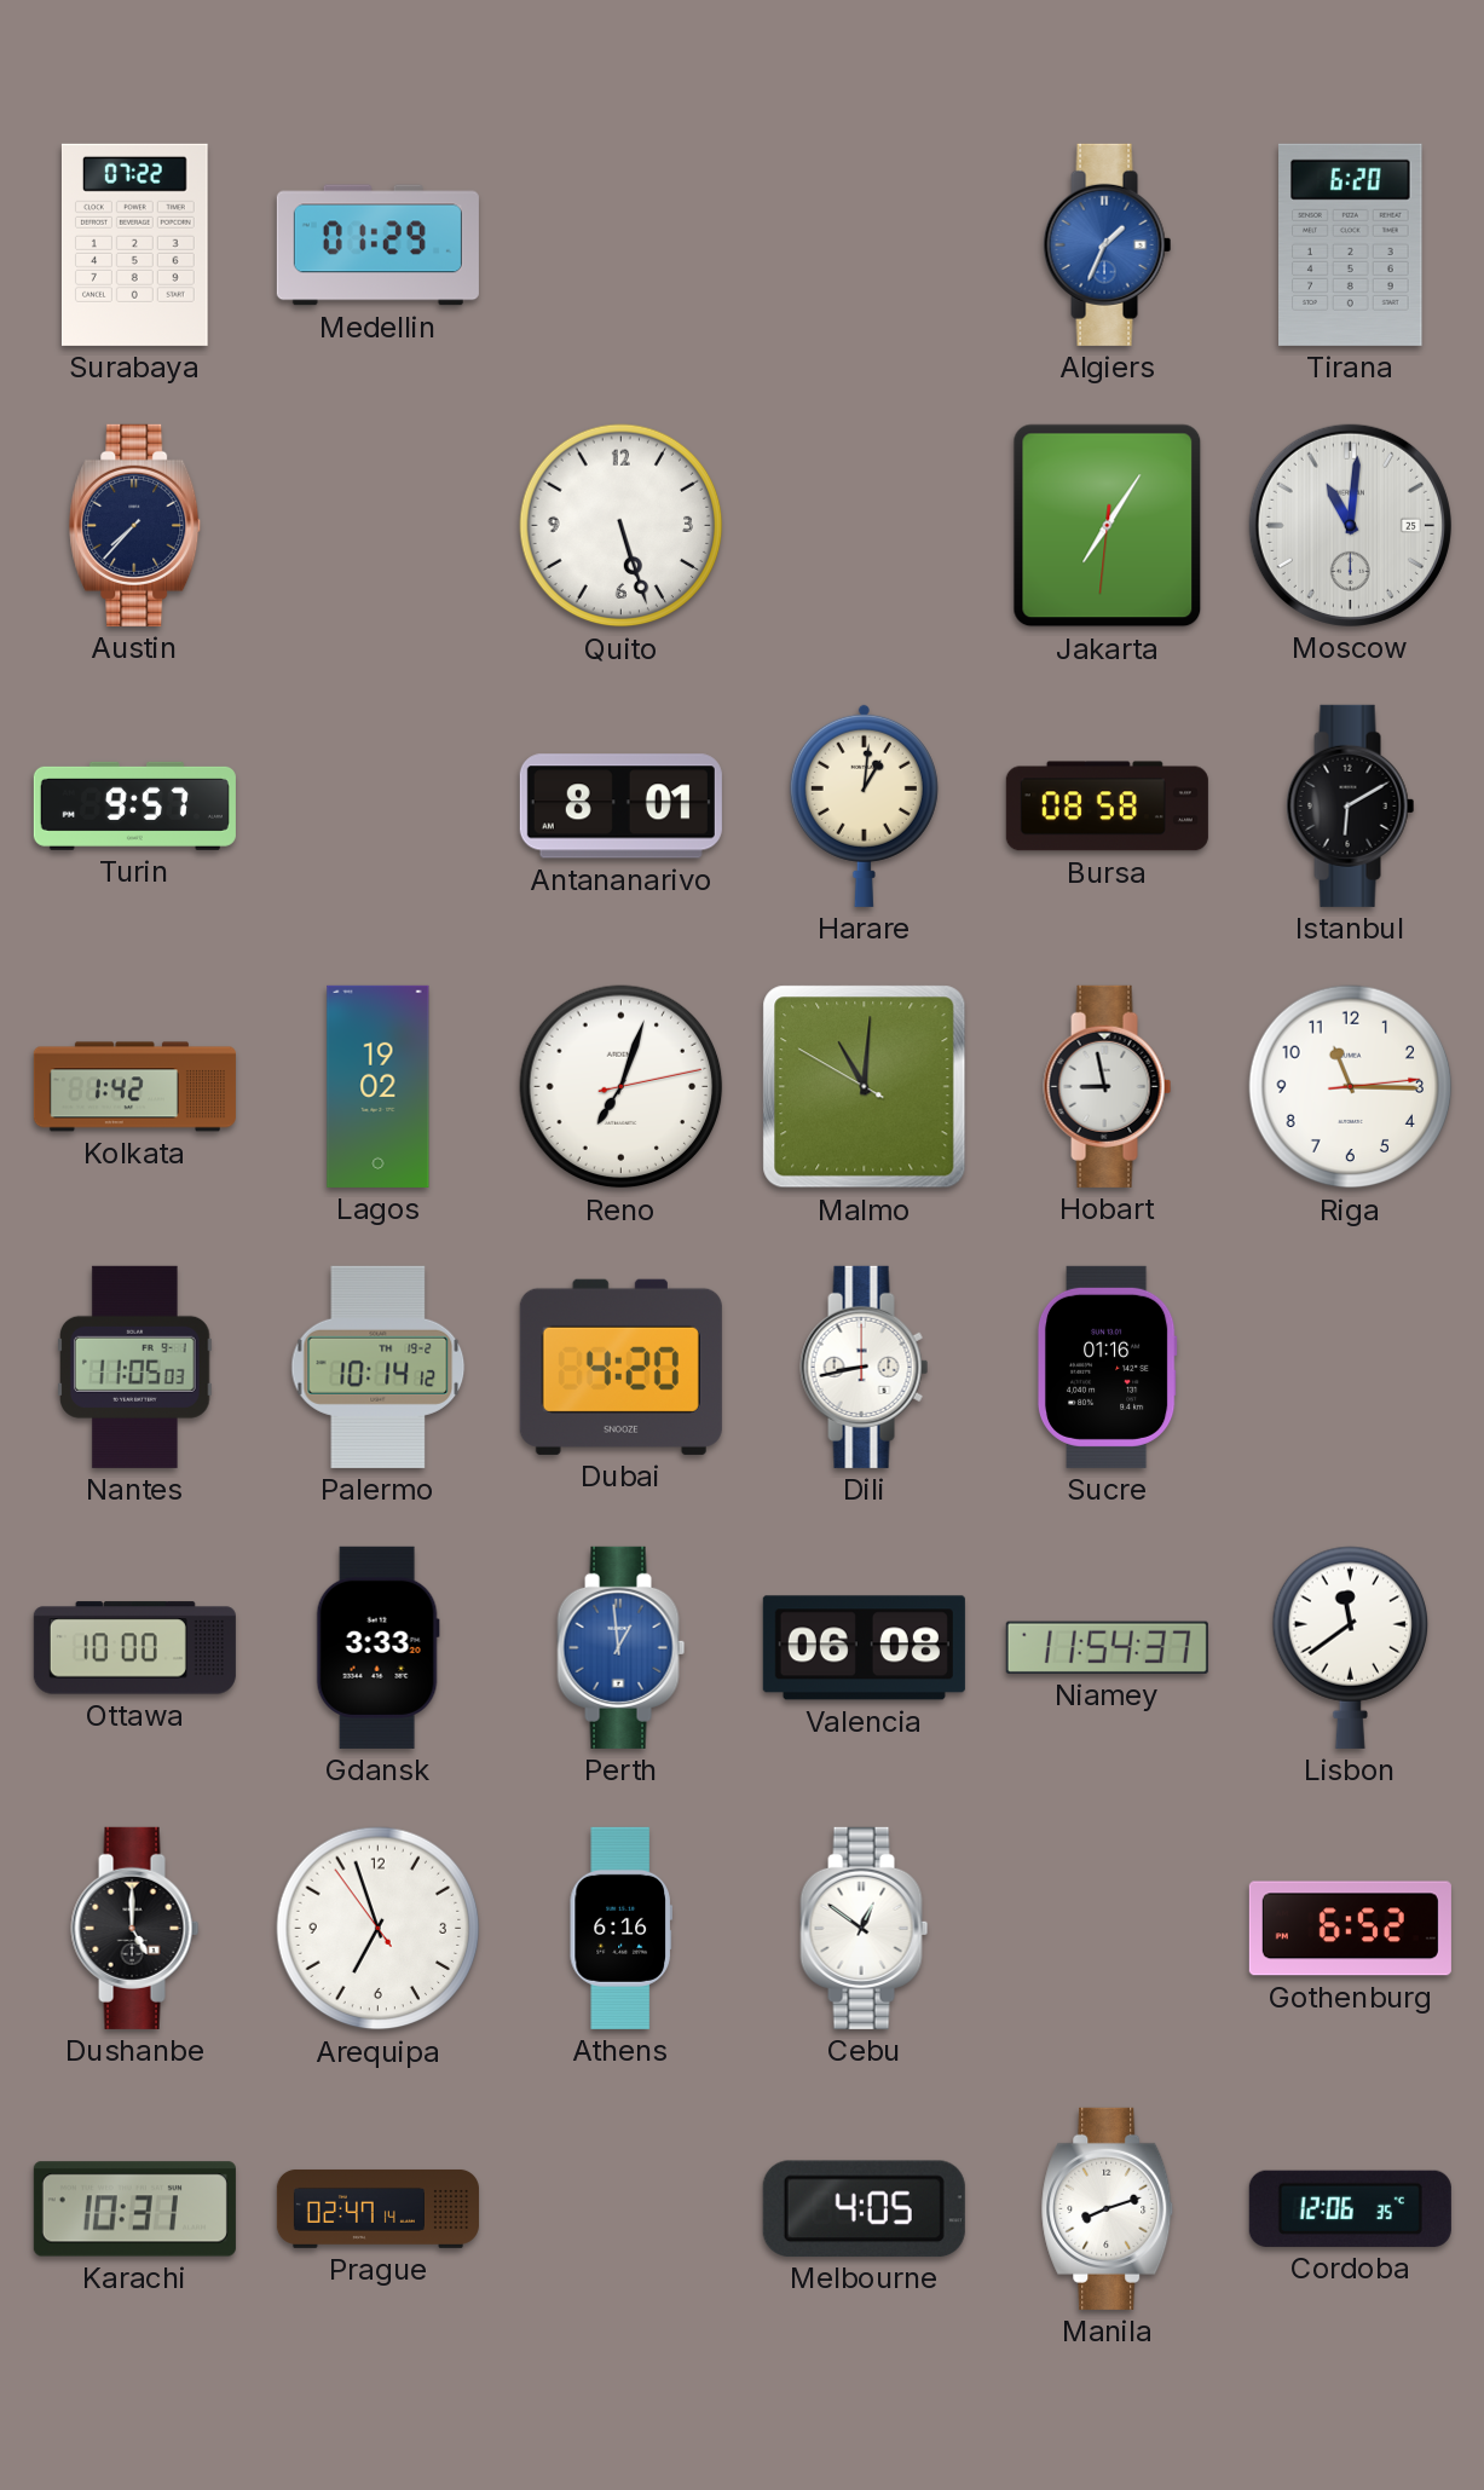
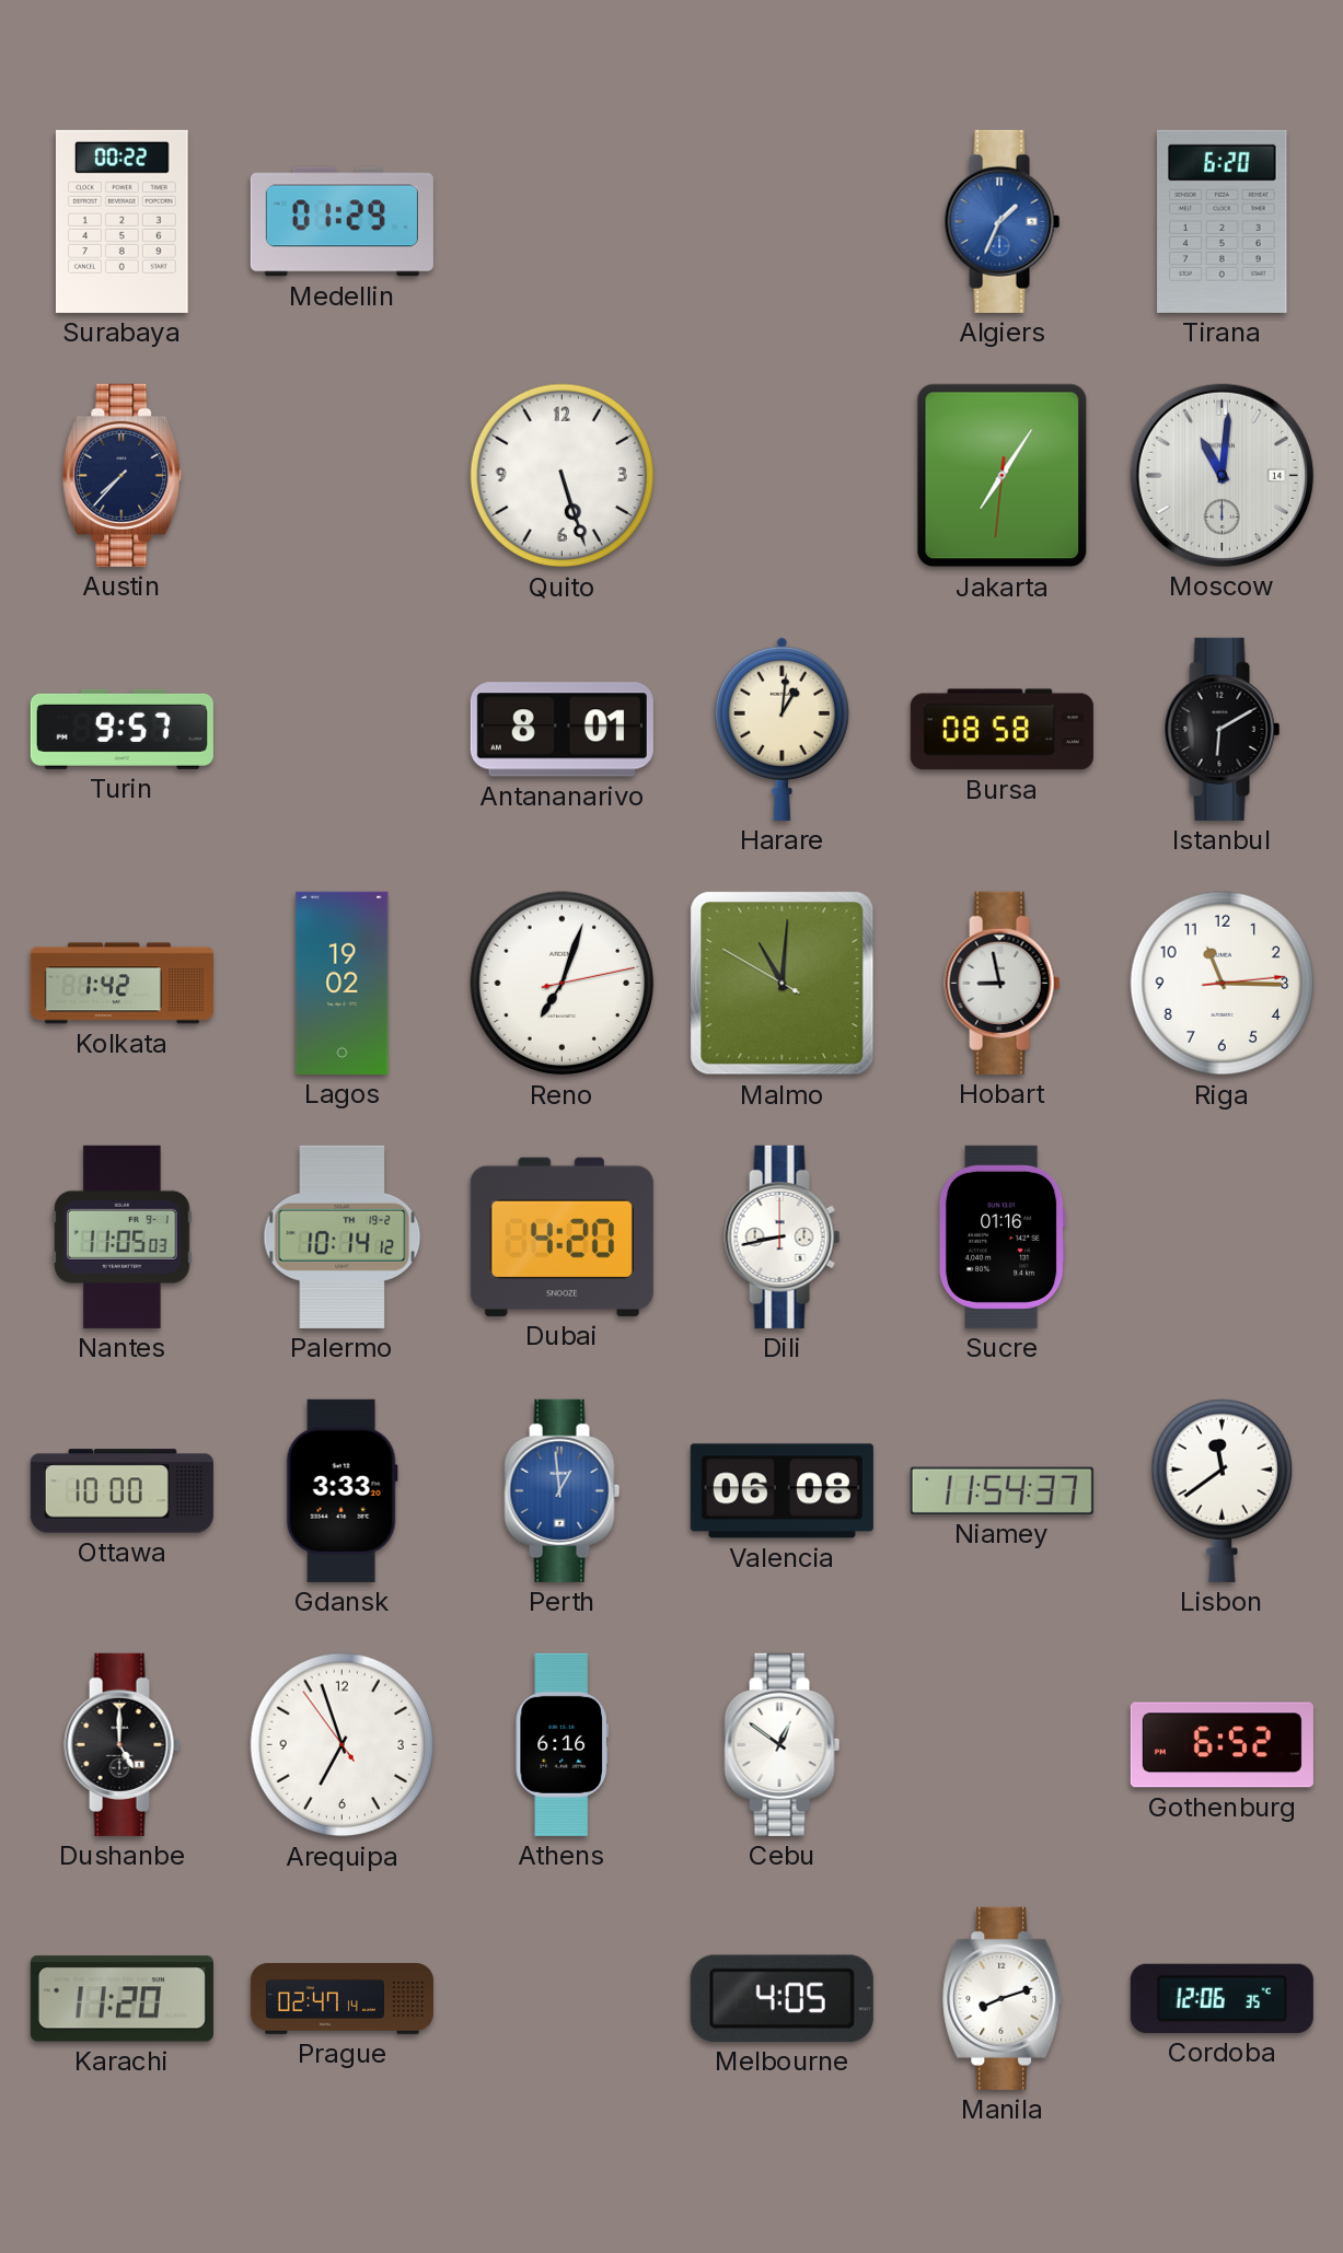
Surabaya: 07:22 -> 00:22
Moscow date: 25 -> 14
Karachi: 10:31 -> 11:20
